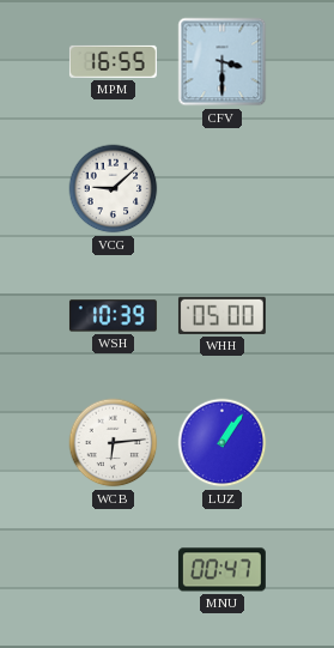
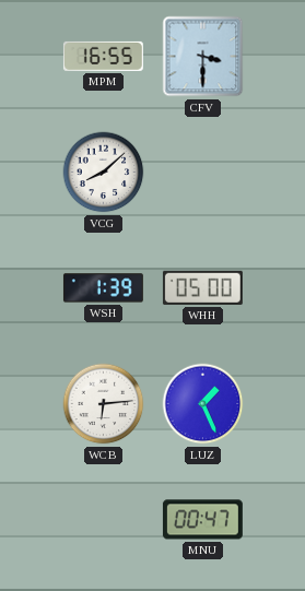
VCG: 9:08 -> 8:08
WSH: 10:39 -> 1:39
LUZ: 1:06 -> 1:26
